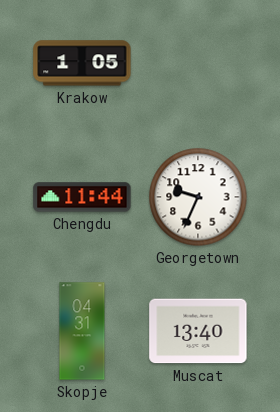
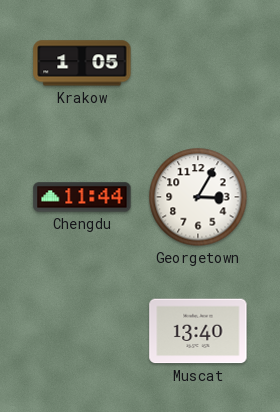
Georgetown: 9:34 -> 3:05
Skopje: 04:31 -> none
